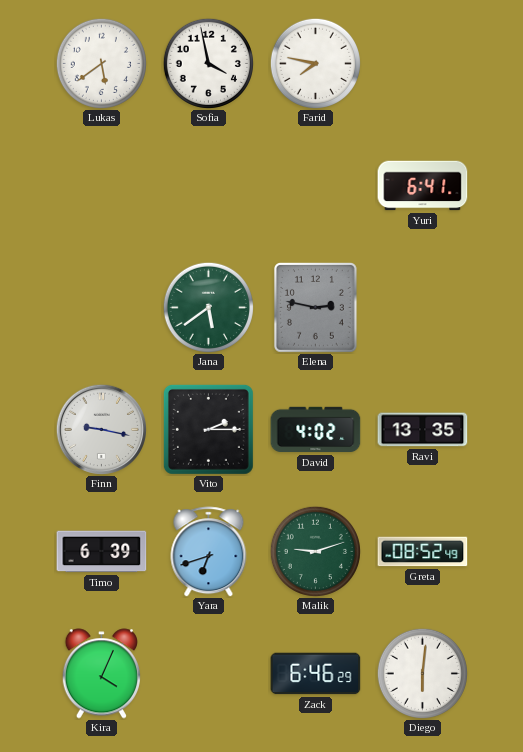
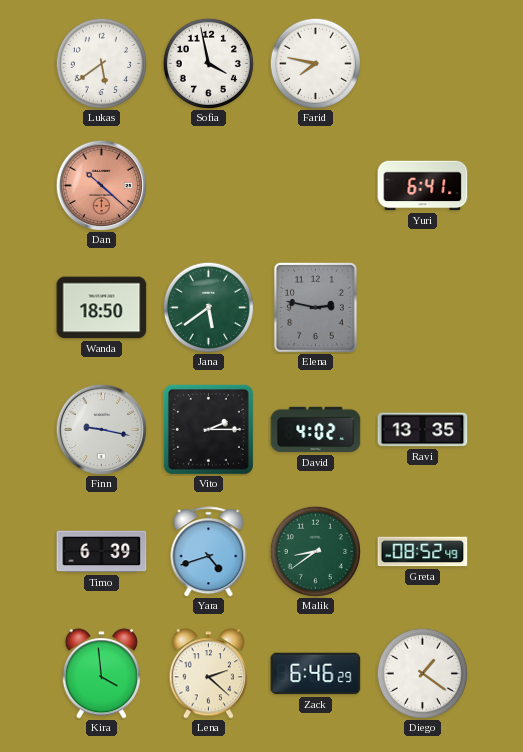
Dan: none -> 10:22
Wanda: none -> 18:50
Yara: 6:42 -> 4:42
Malik: 9:12 -> 8:39
Kira: 4:04 -> 3:59
Lena: none -> 2:22
Diego: 6:01 -> 1:21
